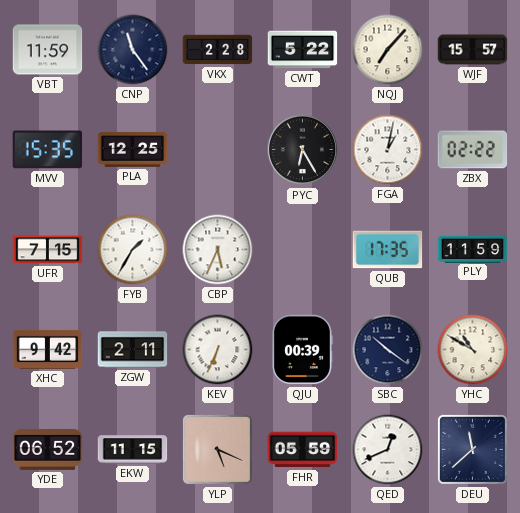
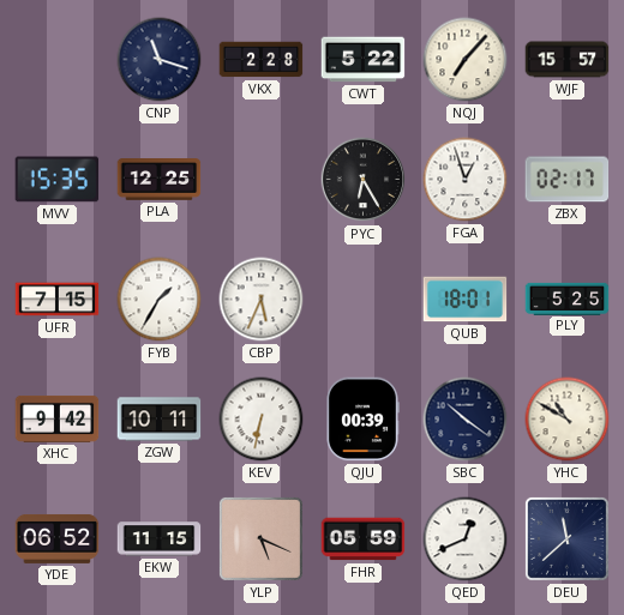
VBT: 11:59 -> none
CNP: 11:24 -> 11:18
FGA: 1:02 -> 12:57
ZBX: 02:22 -> 02:17
QUB: 17:35 -> 18:01
PLY: 11:59 -> 5:25
ZGW: 2:11 -> 10:11
KEV: 6:34 -> 6:32
